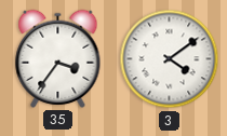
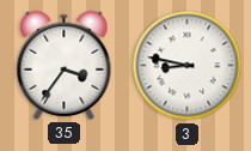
3: 4:09 -> 8:47
